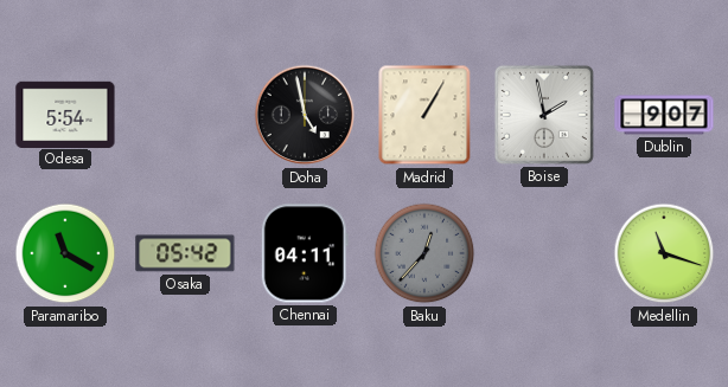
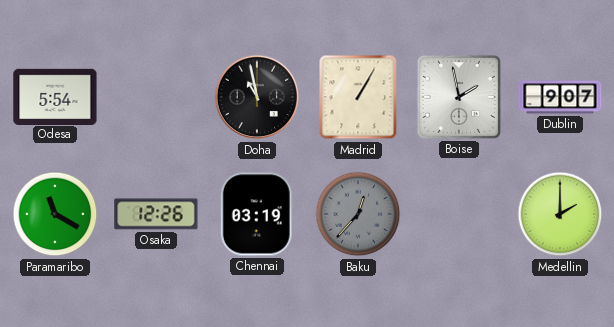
Doha: 4:58 -> 10:58
Osaka: 05:42 -> 12:26
Chennai: 04:11 -> 03:19
Medellin: 11:18 -> 2:00
